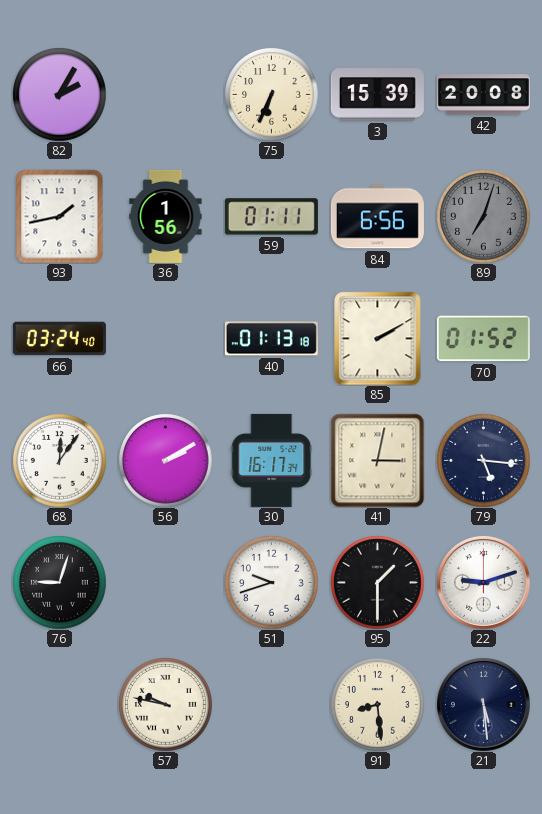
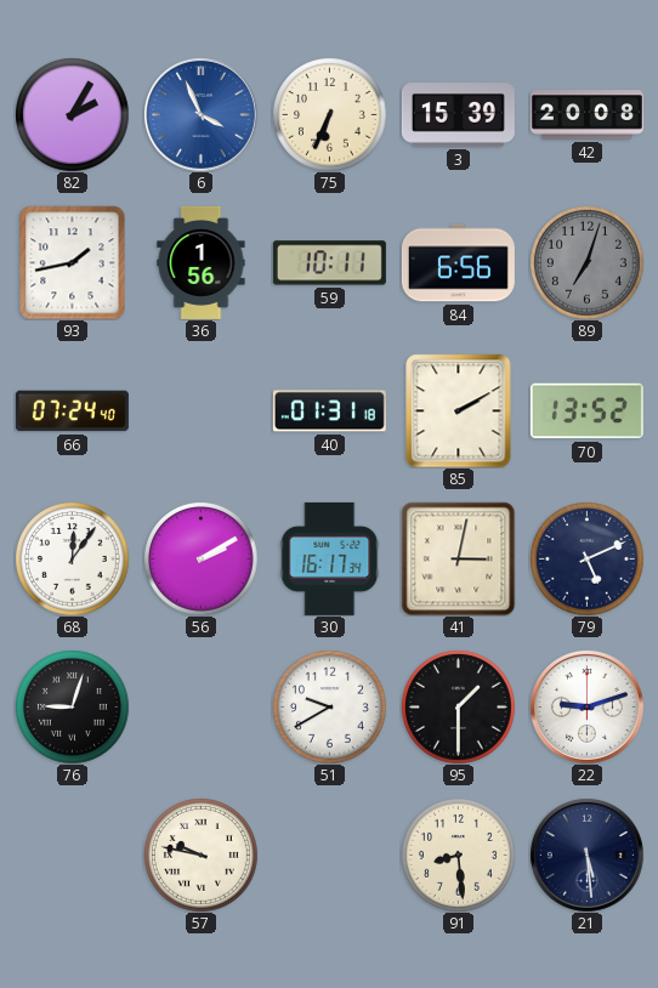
6: none -> 3:56
59: 01:11 -> 10:11
66: 03:24 -> 07:24
40: 01:13 -> 01:31
70: 01:52 -> 13:52
79: 5:16 -> 5:11
51: 9:42 -> 9:40
